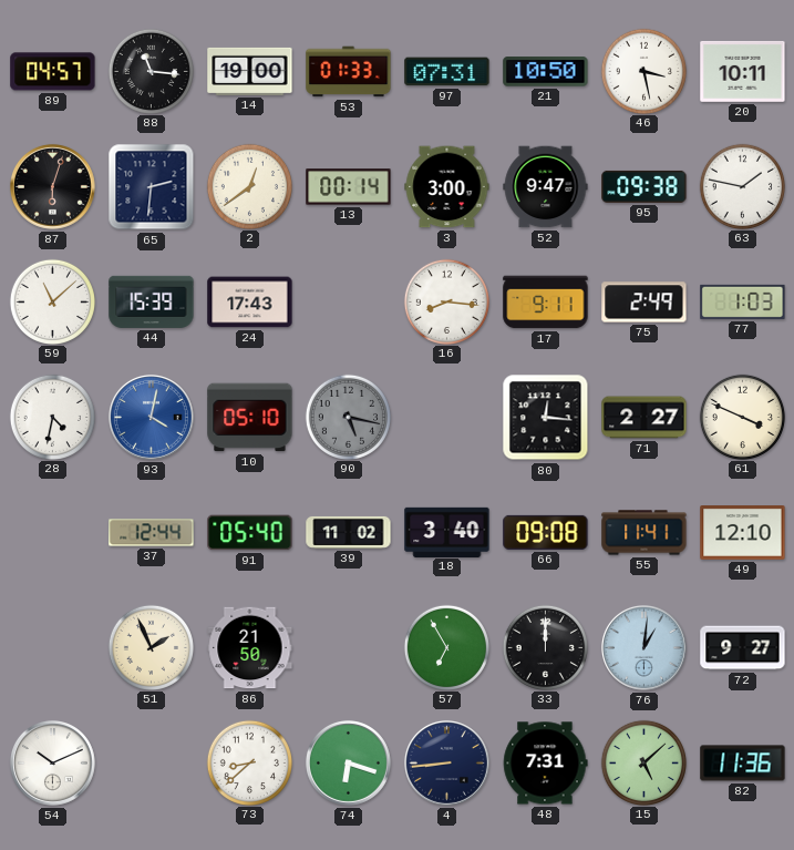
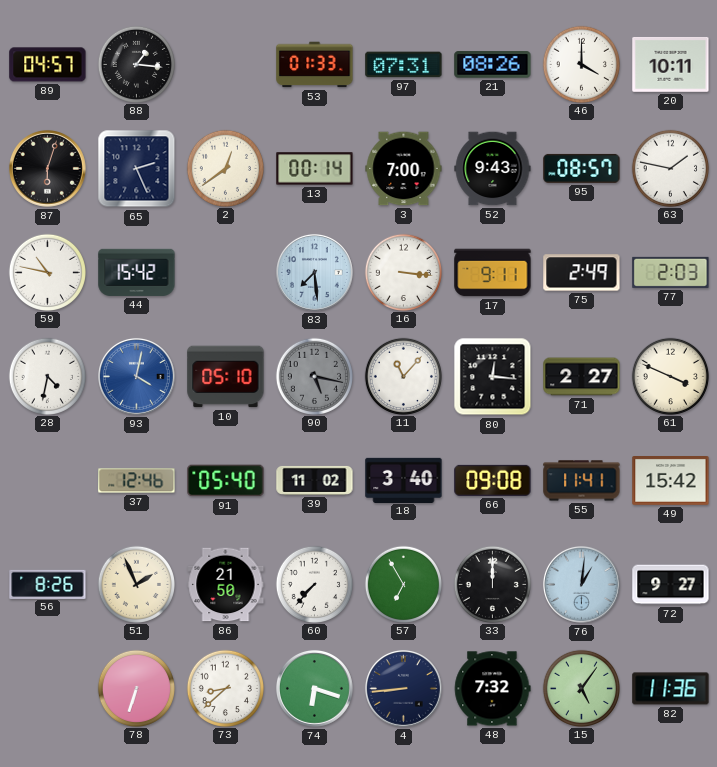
88: 11:16 -> 1:16
14: 19:00 -> none
21: 10:50 -> 08:26
46: 3:28 -> 4:00
65: 2:31 -> 2:26
3: 3:00 -> 7:00
52: 9:47 -> 9:43
95: 09:38 -> 08:57
59: 11:08 -> 10:47
44: 15:39 -> 15:42
24: 17:43 -> none
83: none -> 7:29
16: 8:16 -> 3:16
77: 1:03 -> 2:03
11: none -> 11:07
37: 12:44 -> 12:46
49: 12:10 -> 15:42
56: none -> 8:26
60: none -> 7:37
54: 10:11 -> none
78: none -> 6:33
48: 7:31 -> 7:32
15: 5:08 -> 5:06
